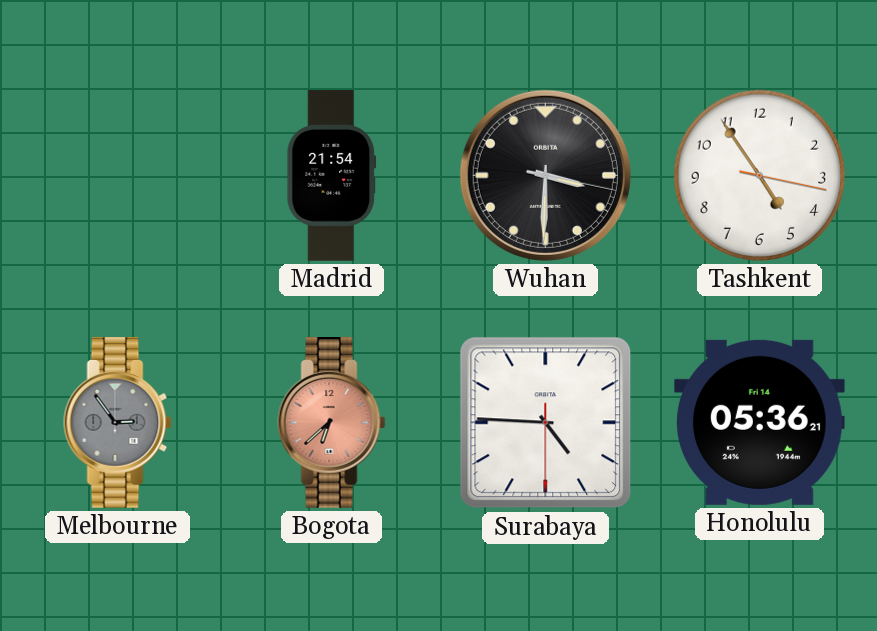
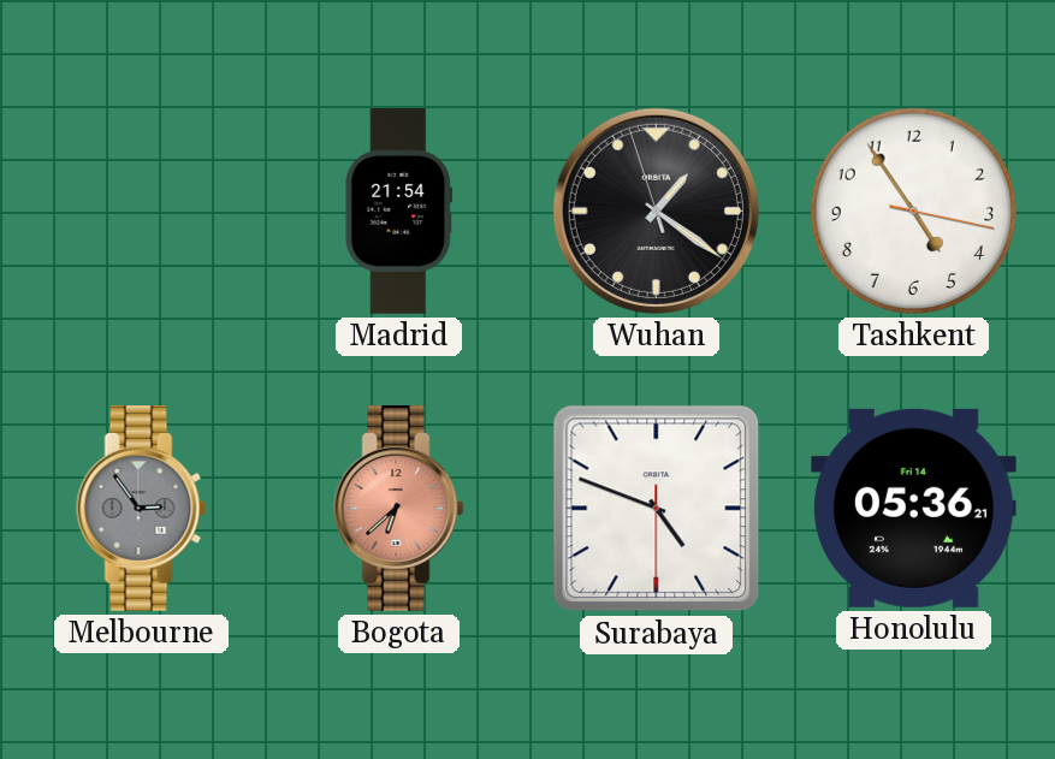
Wuhan: 3:30 -> 1:20
Surabaya: 4:45 -> 4:48
